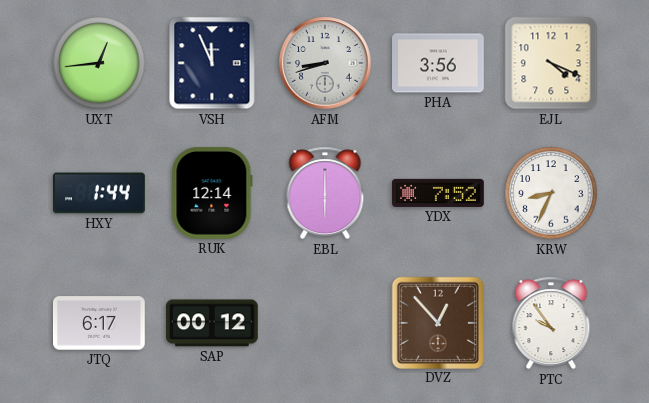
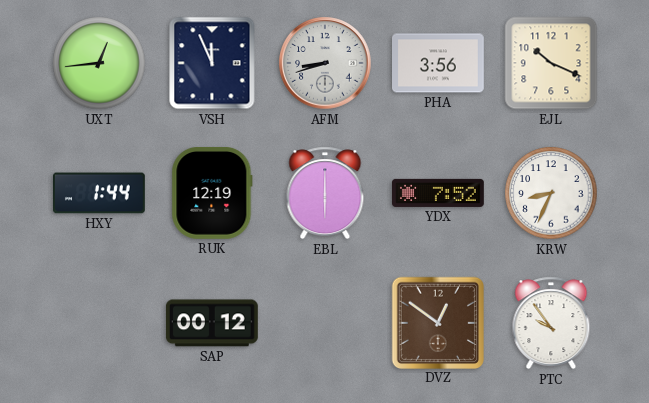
EJL: 4:19 -> 10:19
RUK: 12:14 -> 12:19
JTQ: 6:17 -> none
DVZ: 12:53 -> 12:51
